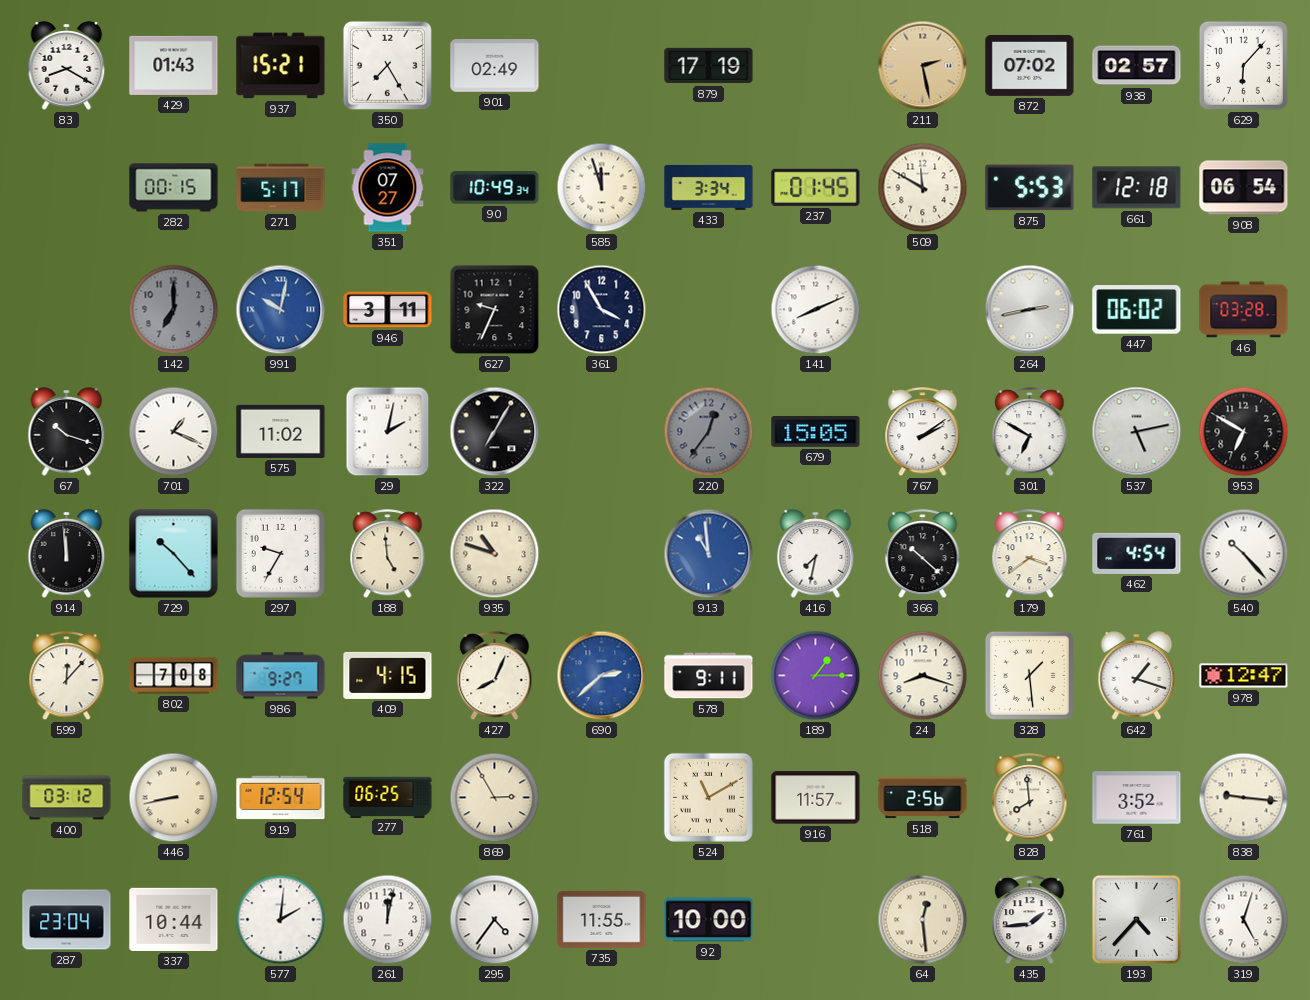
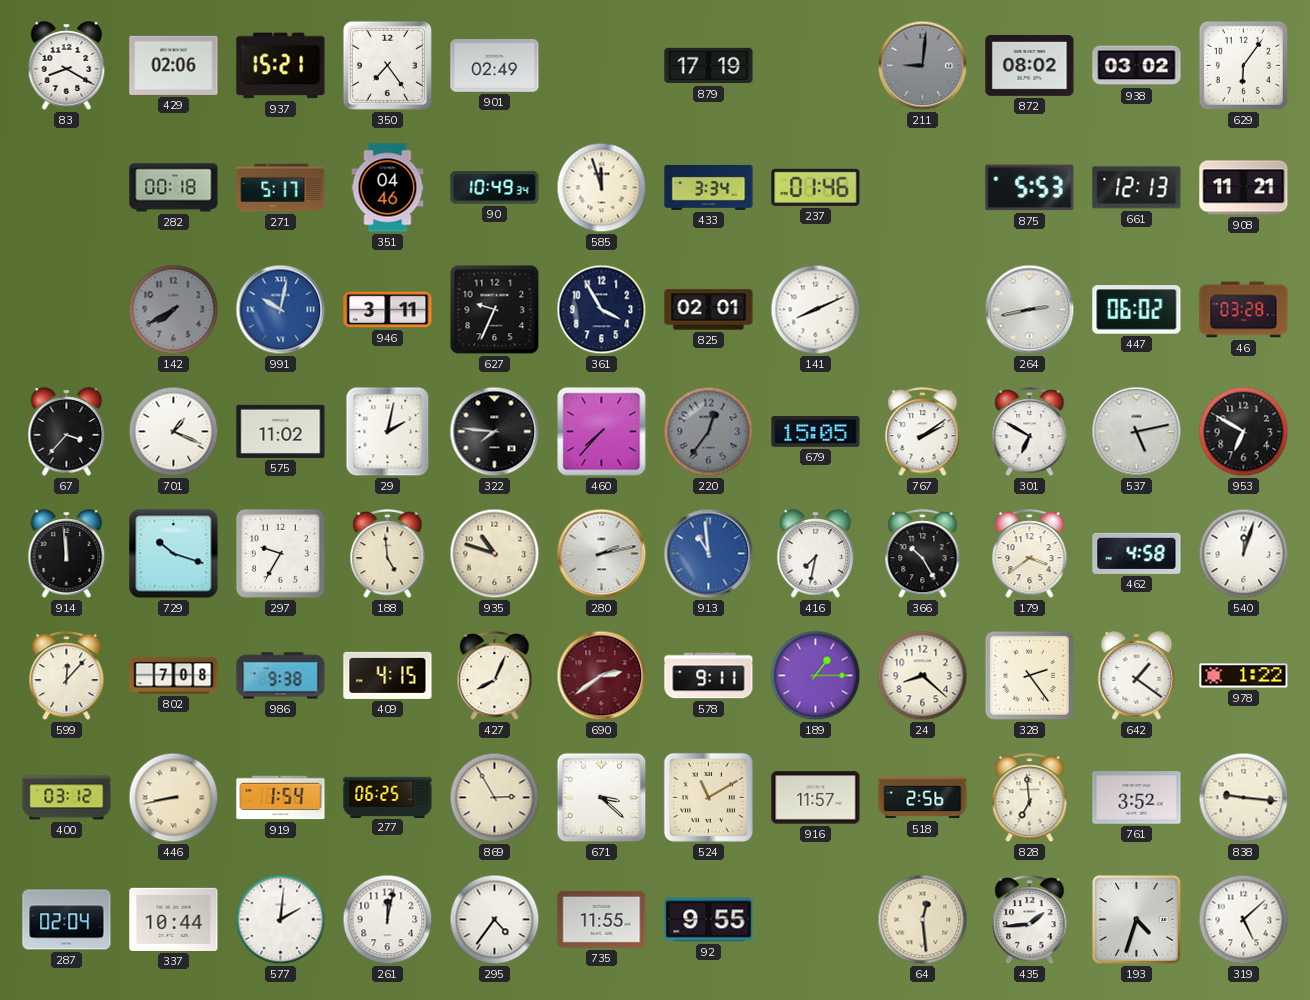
429: 01:43 -> 02:06
350: 7:25 -> 7:24
211: 2:28 -> 9:01
211 dial: champagne -> grey
872: 07:02 -> 08:02
938: 02:57 -> 03:02
629: 6:07 -> 6:06
282: 00:15 -> 00:18
351: 07:27 -> 04:46
237: 01:45 -> 01:46
509: 11:50 -> none
661: 12:18 -> 12:13
908: 06:54 -> 11:21
142: 7:00 -> 7:40
825: none -> 02:01
67: 10:18 -> 3:37
322: 7:05 -> 7:46
460: none -> 7:37
729: 10:23 -> 10:18
280: none -> 2:13
366: 10:22 -> 10:25
462: 4:54 -> 4:58
540: 10:23 -> 12:03
986: 9:27 -> 9:38
690: 2:38 -> 2:39
690 dial: blue -> burgundy
24: 8:18 -> 8:22
328: 1:29 -> 2:24
642: 1:18 -> 1:21
978: 12:47 -> 1:22
919: 12:54 -> 1:54
671: none -> 3:22
828: 7:59 -> 6:59
287: 23:04 -> 02:04
92: 10:00 -> 9:55
193: 4:37 -> 4:33
319: 5:03 -> 5:08
